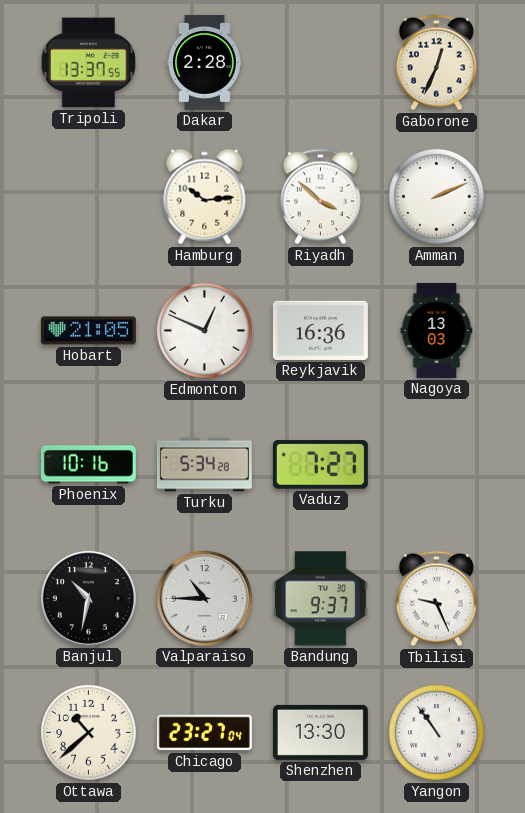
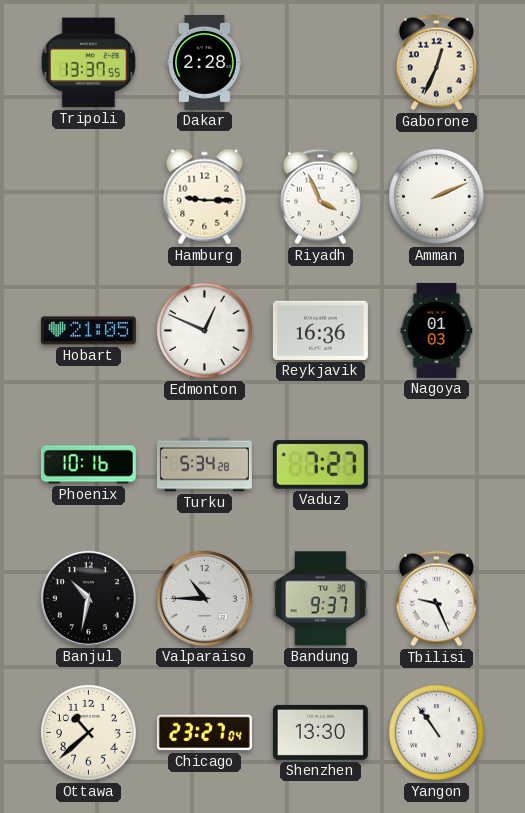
Hamburg: 10:14 -> 9:15
Riyadh: 3:52 -> 3:56
Nagoya: 13:03 -> 01:03
